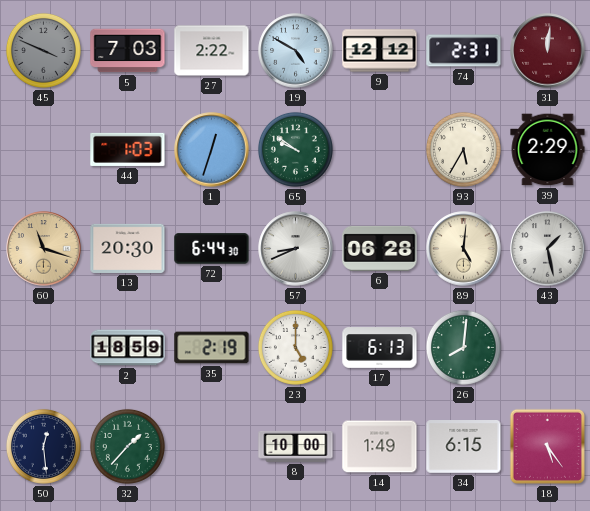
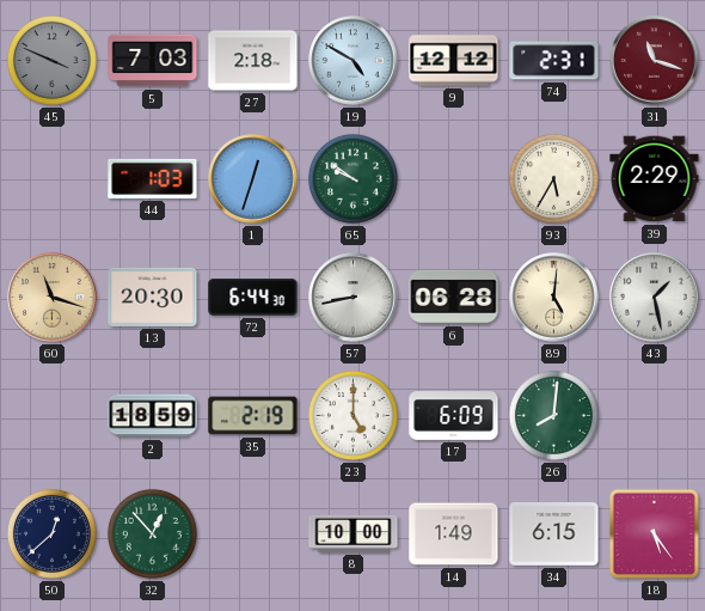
27: 2:22 -> 2:18
31: 12:01 -> 11:18
57: 8:41 -> 8:43
17: 6:13 -> 6:09
50: 12:29 -> 12:38
32: 1:37 -> 12:53
